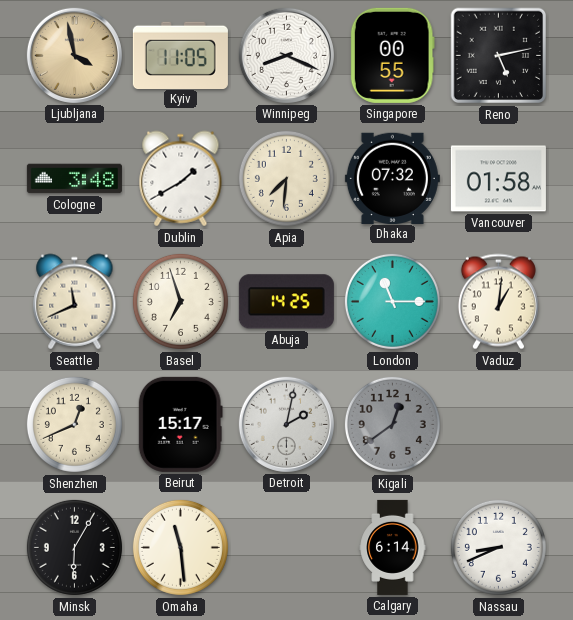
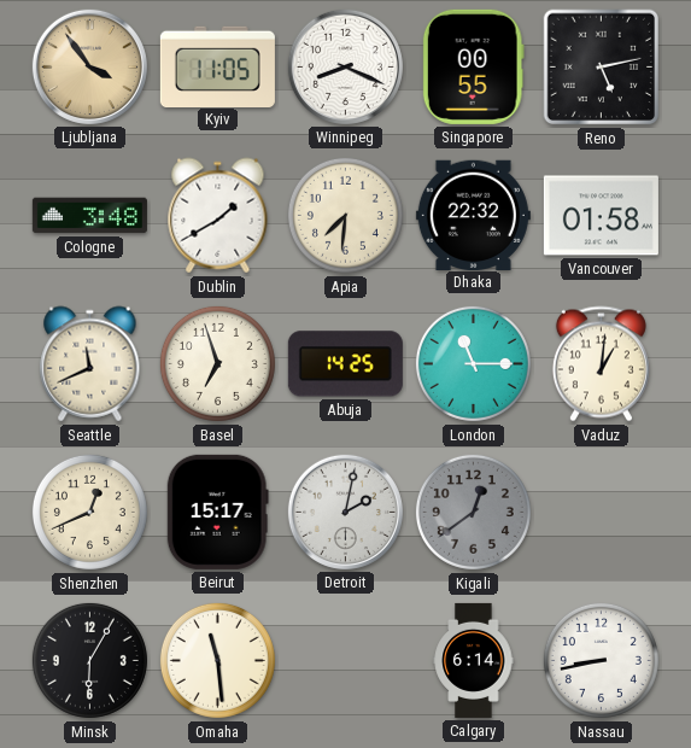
Ljubljana: 3:58 -> 3:54
Dhaka: 07:32 -> 22:32
Nassau: 8:41 -> 8:43
